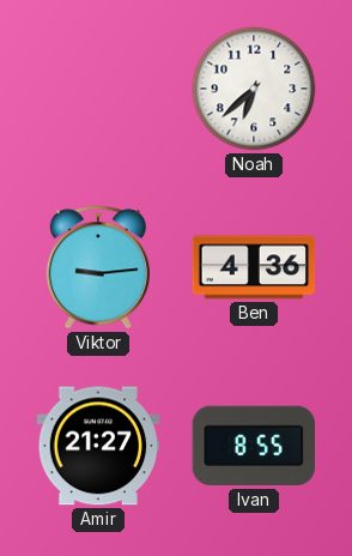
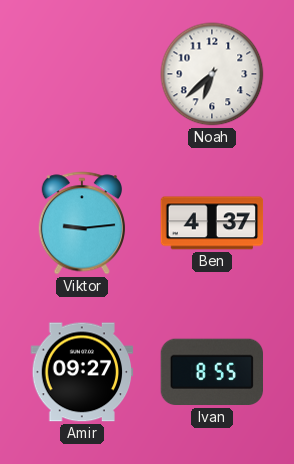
Ben: 4:36 -> 4:37
Amir: 21:27 -> 09:27
